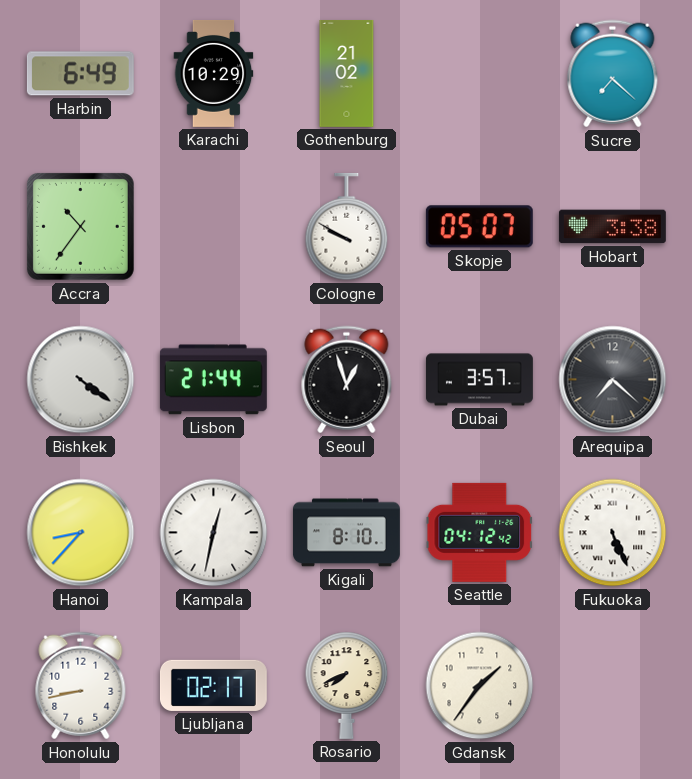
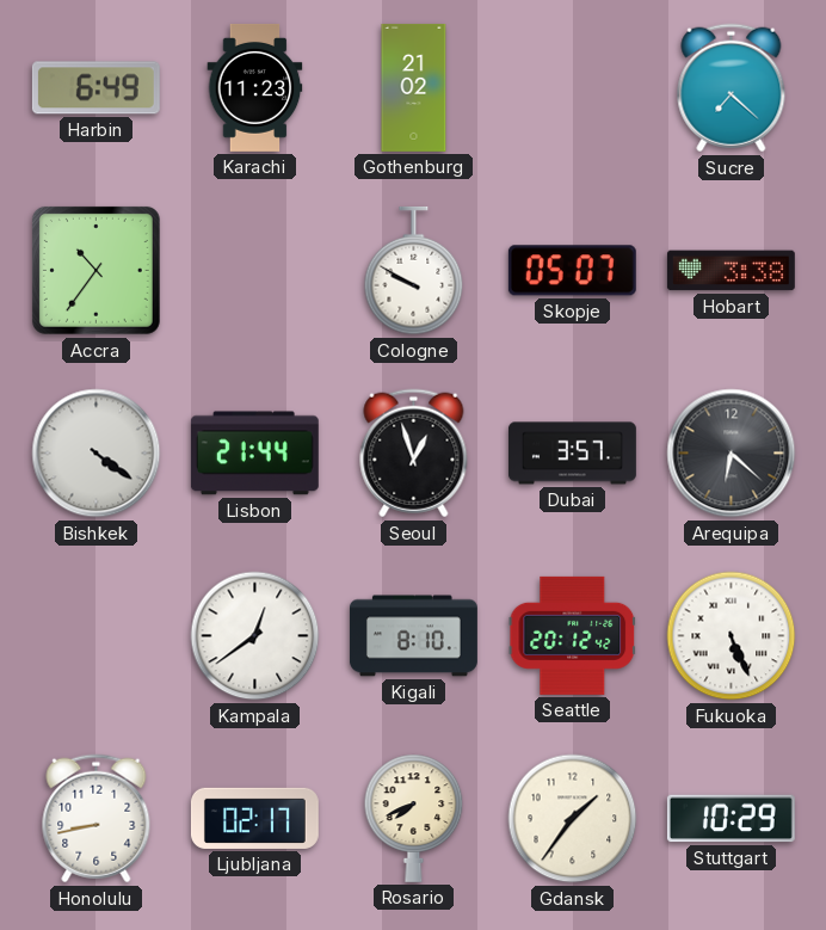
Karachi: 10:29 -> 11:23
Arequipa: 7:22 -> 6:22
Hanoi: 8:37 -> none
Kampala: 12:32 -> 12:39
Seattle: 04:12 -> 20:12
Stuttgart: none -> 10:29
